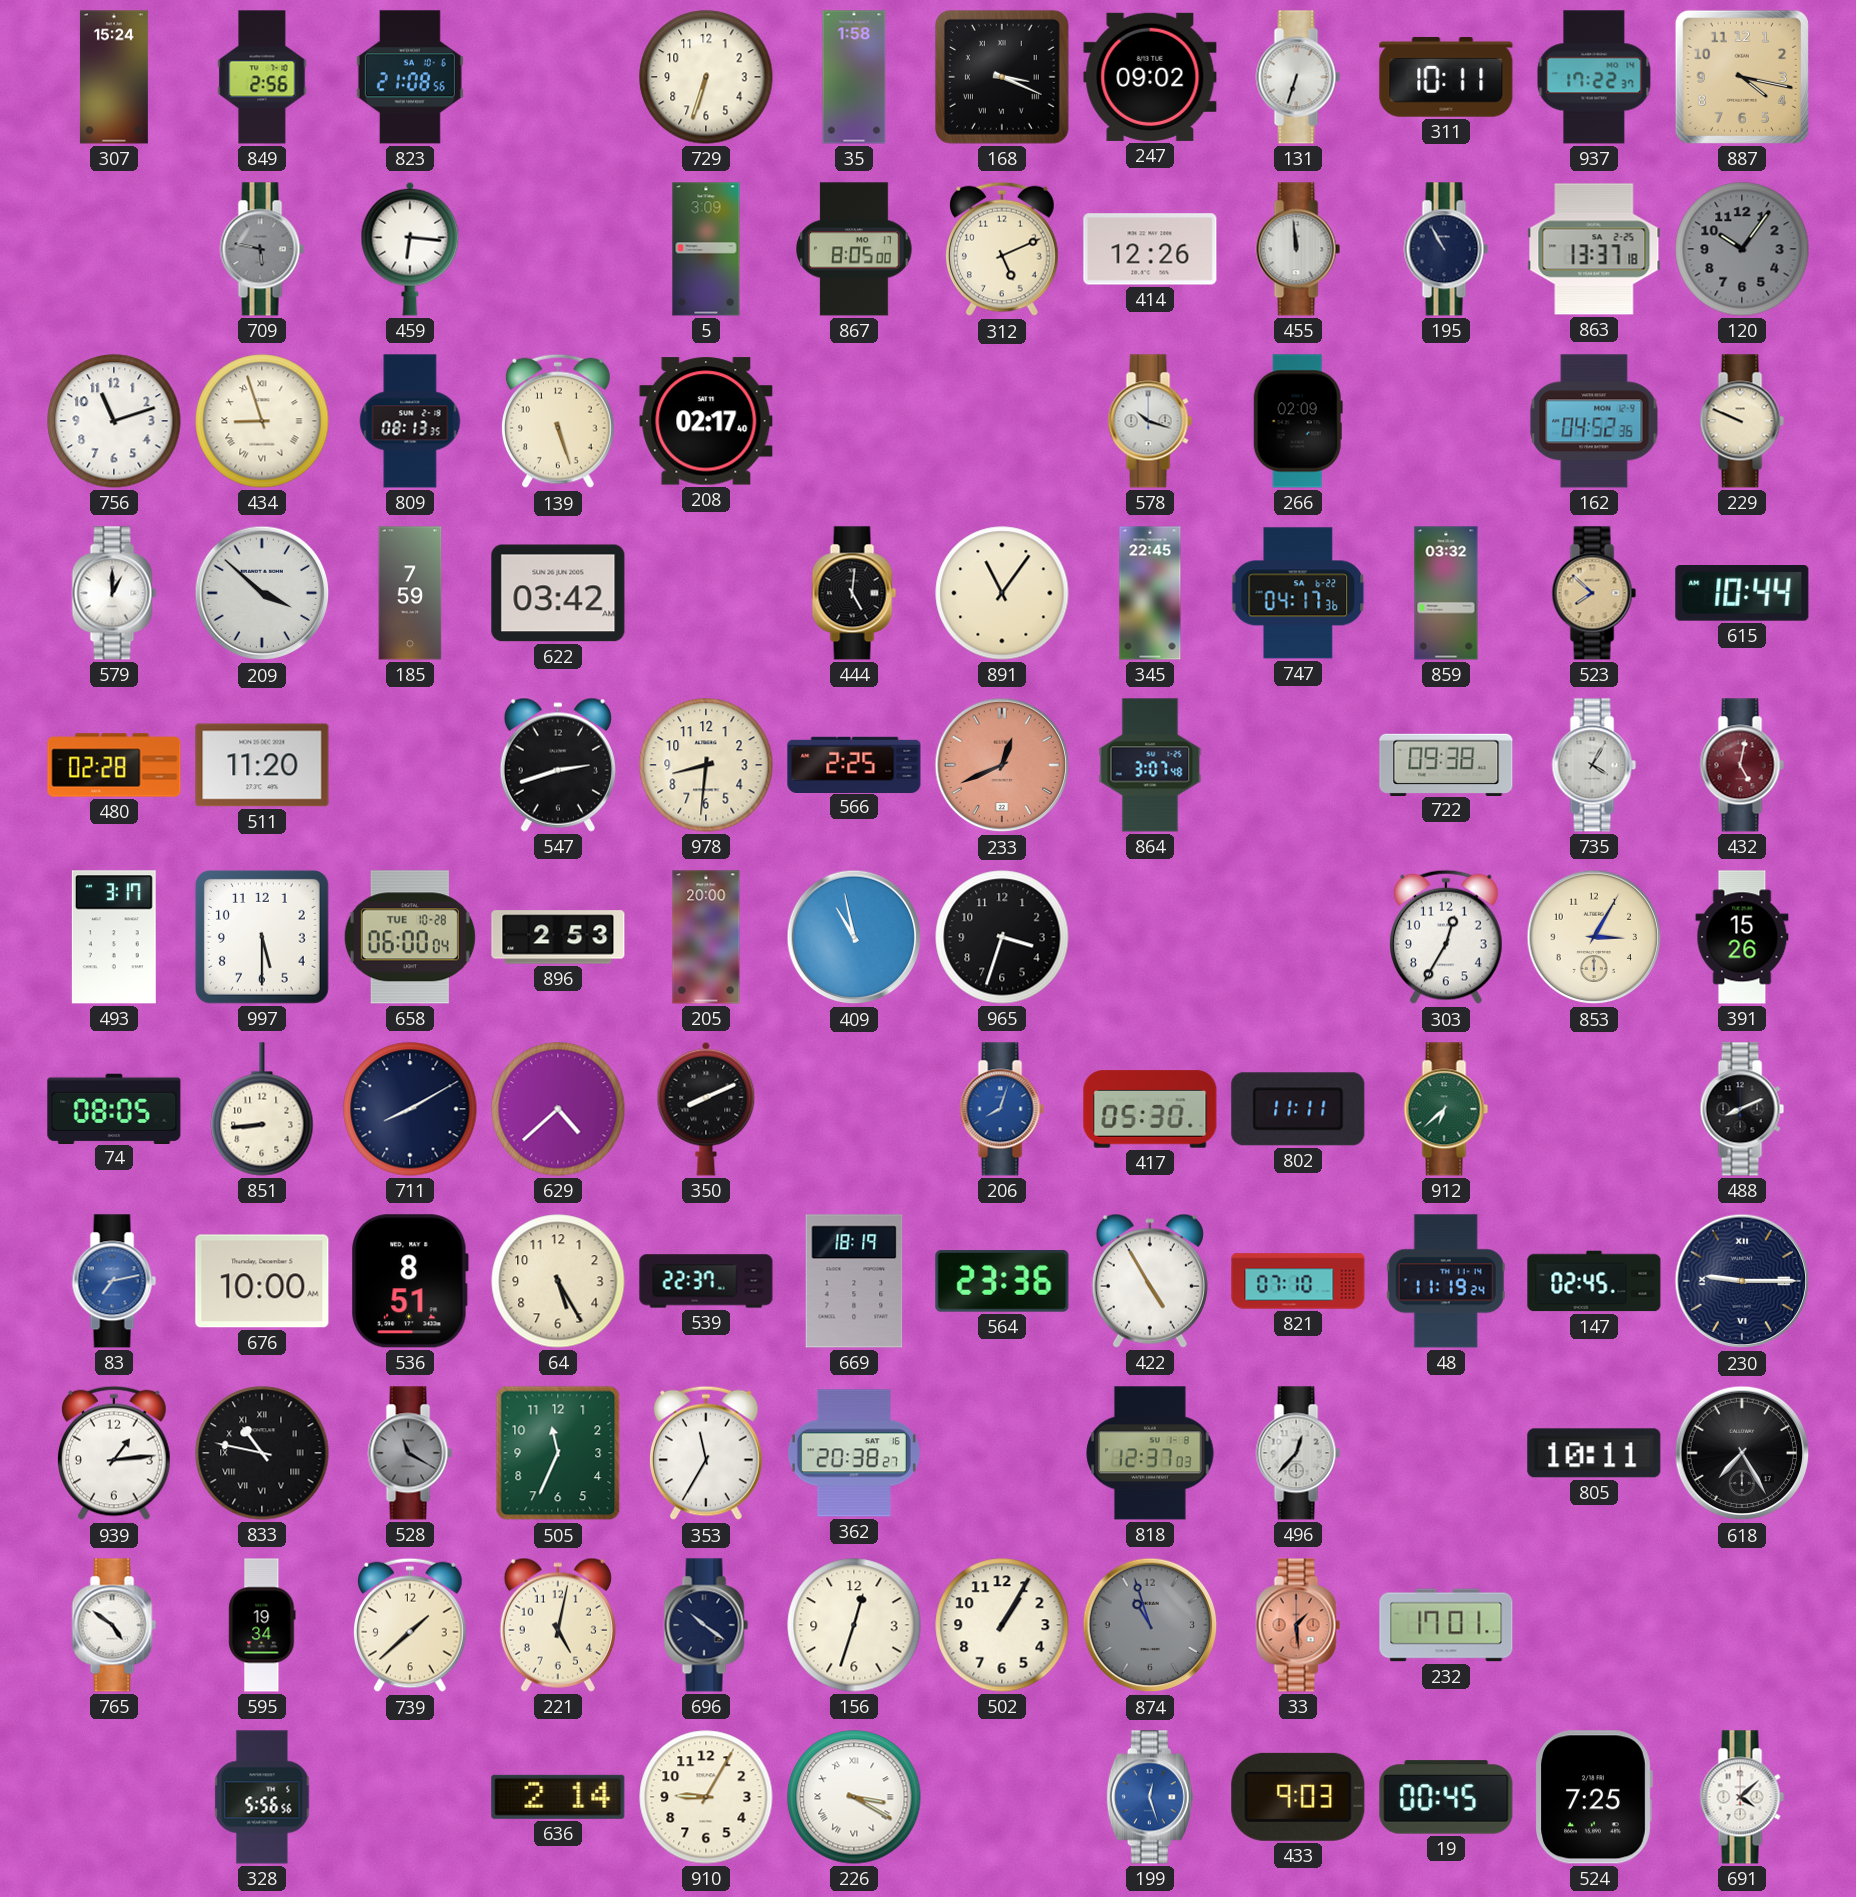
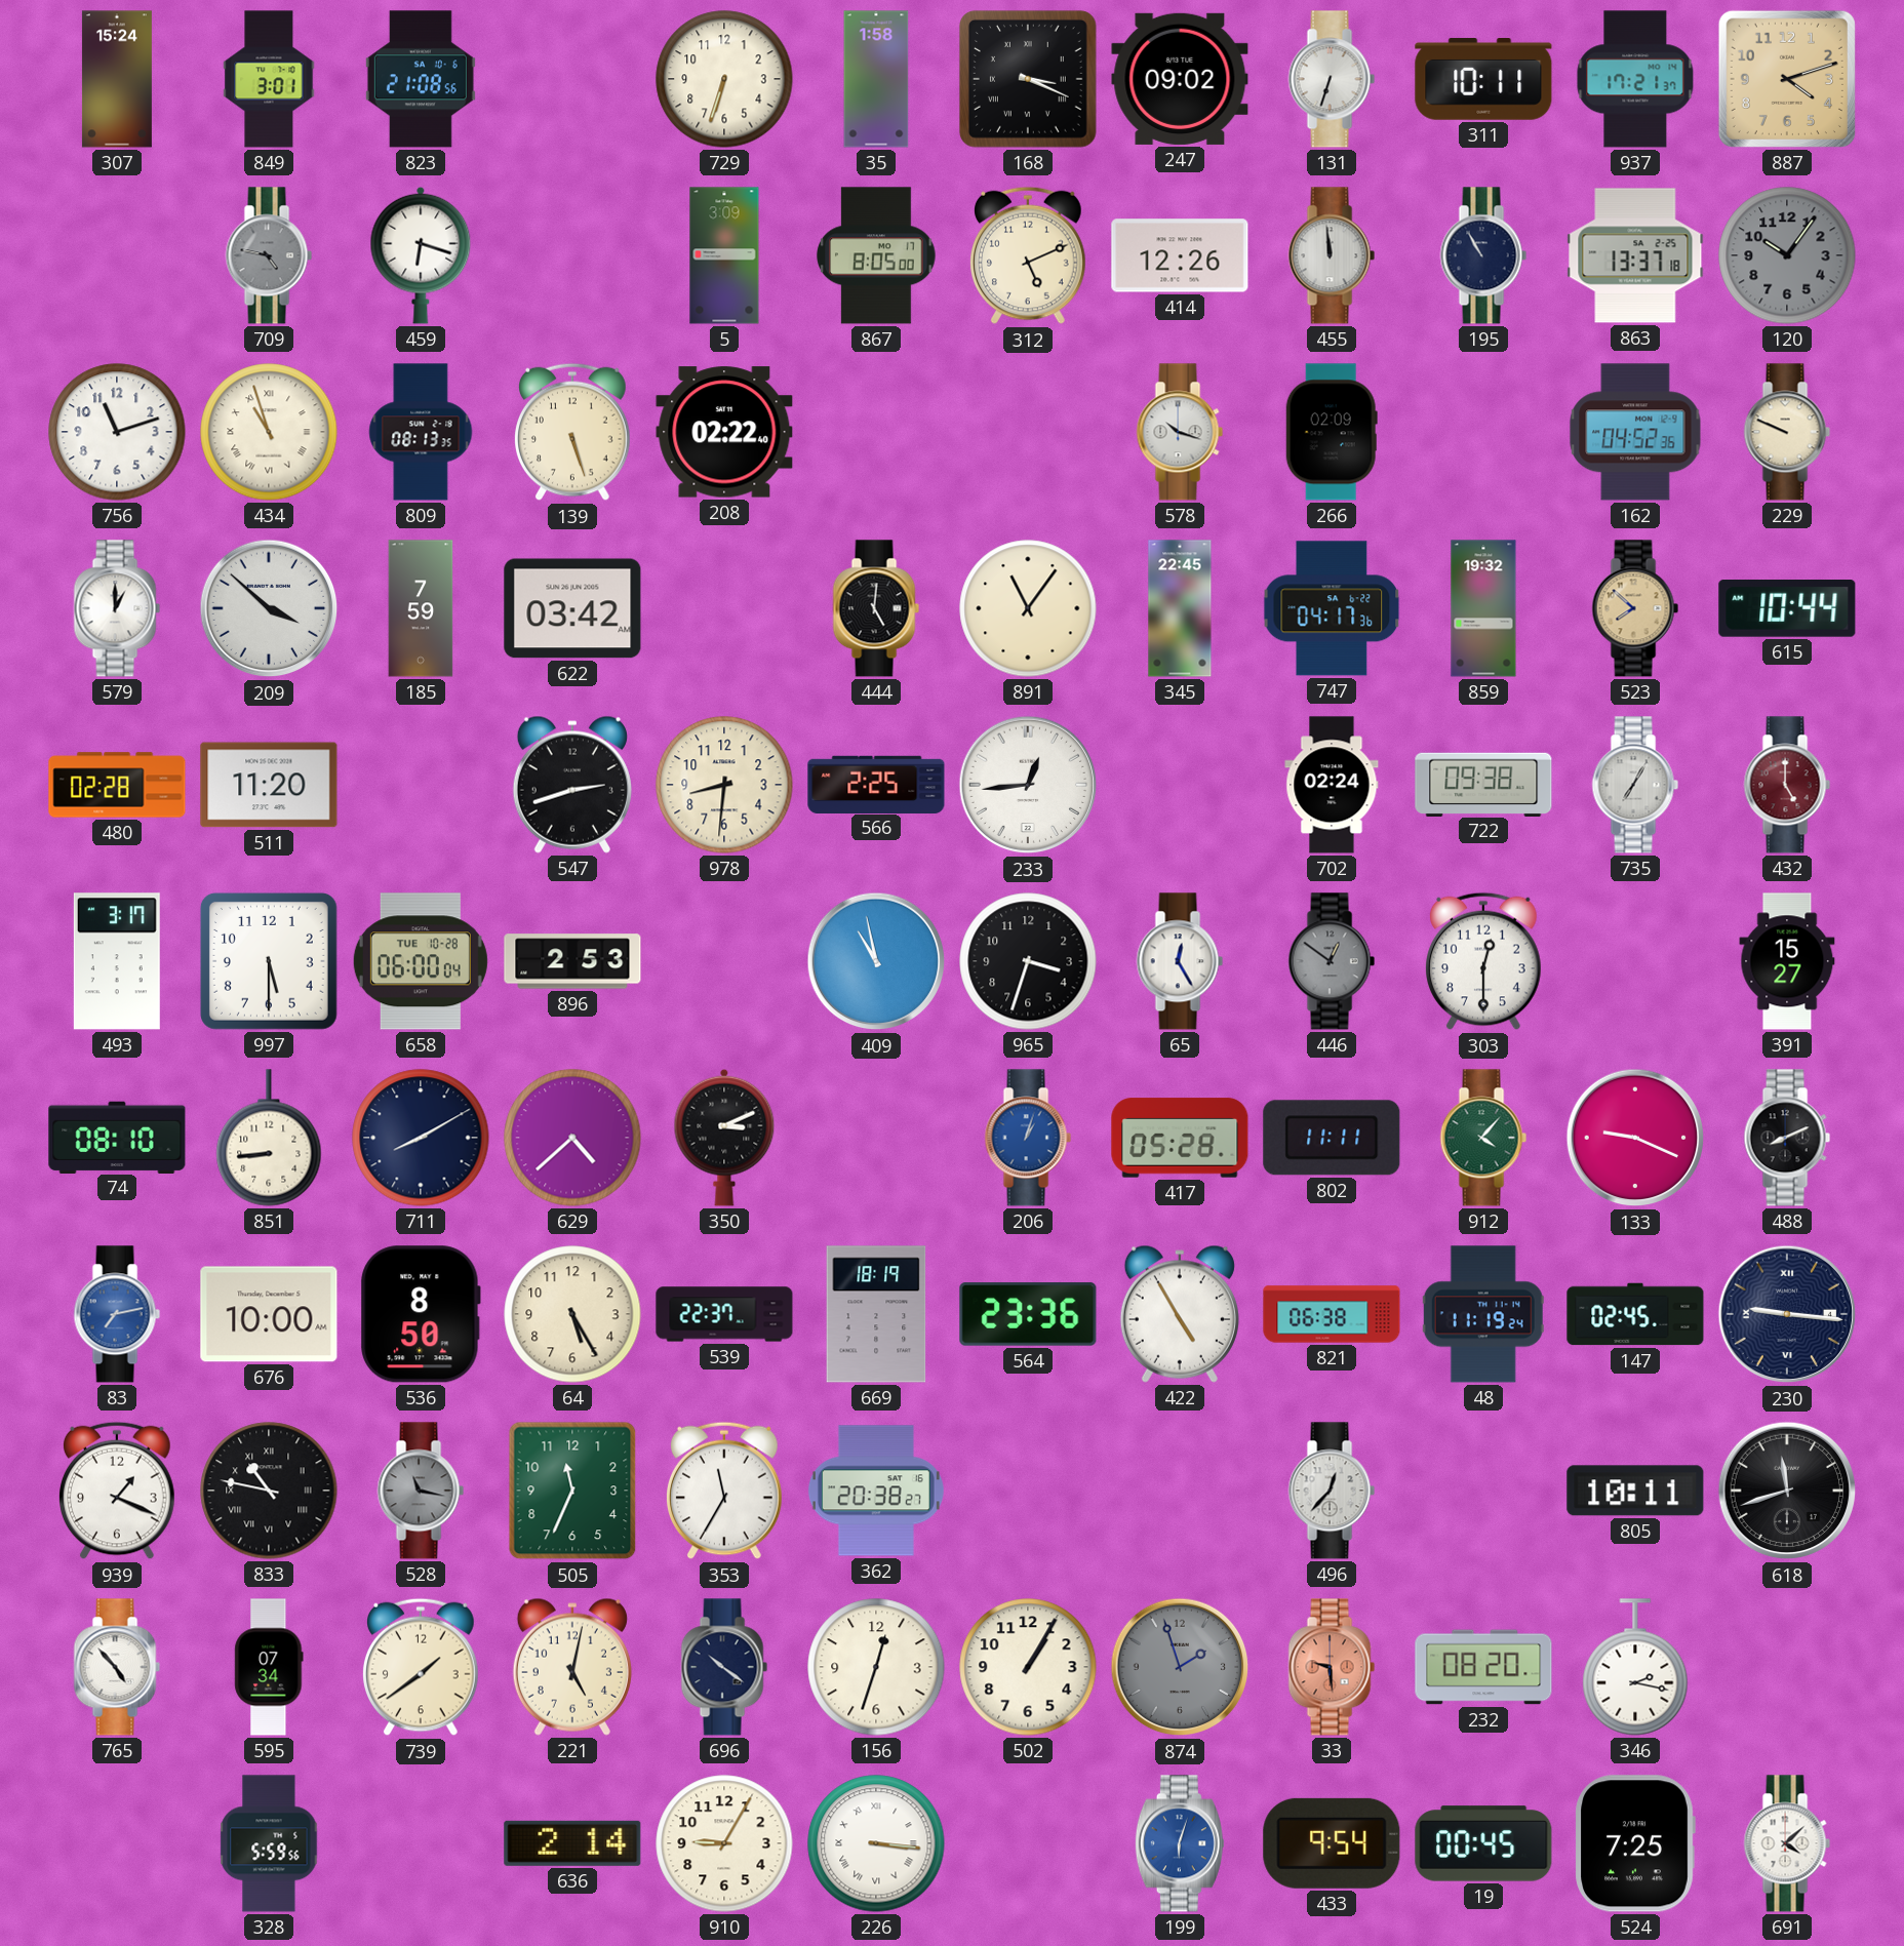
849: 2:56 -> 3:01
937: 17:22 -> 17:21
887: 4:17 -> 4:12
709: 5:47 -> 4:47
459: 6:16 -> 6:18
434: 8:57 -> 10:57
208: 02:17 -> 02:22
859: 03:32 -> 19:32
233: 12:41 -> 12:44
233 dial: salmon -> white
864: 3:07 -> none
702: none -> 02:24
735: 4:05 -> 7:05
432: 5:02 -> 5:00
205: 20:00 -> none
65: none -> 12:25
446: none -> 12:51
303: 12:35 -> 12:30
853: 3:05 -> none
391: 15:26 -> 15:27
74: 08:05 -> 08:10
350: 8:11 -> 3:11
206: 8:03 -> 1:03
417: 05:30 -> 05:28
912: 6:38 -> 4:07
133: none -> 9:19
536: 8:51 -> 8:50
821: 07:10 -> 06:38
230: 9:15 -> 9:16
939: 1:14 -> 1:19
528: 11:20 -> 11:17
818: 12:37 -> none
618: 7:25 -> 11:42
765: 4:51 -> 4:53
595: 19:34 -> 07:34
739: 1:38 -> 1:39
874: 10:57 -> 1:57
33: 1:29 -> 9:29
232: 17:01 -> 08:20
346: none -> 2:17
328: 5:56 -> 5:59
226: 3:20 -> 3:16
199: 12:27 -> 6:03
433: 9:03 -> 9:54
